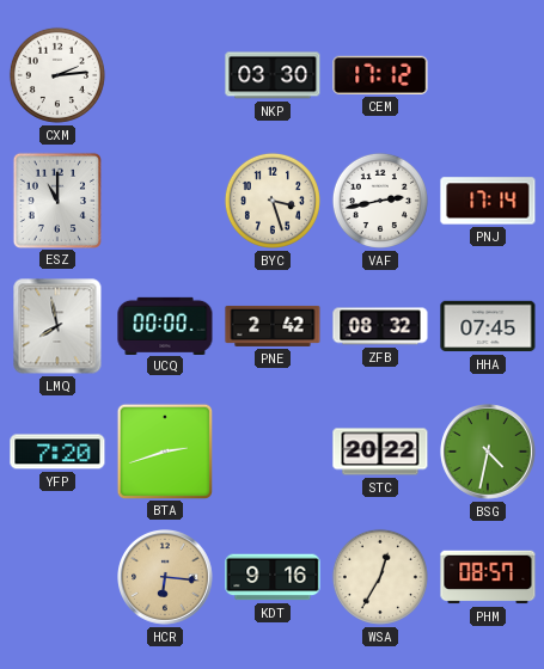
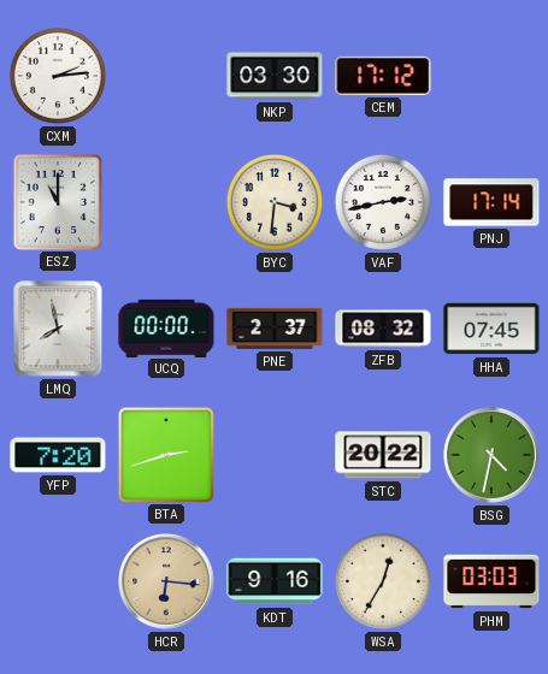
BYC: 3:27 -> 3:31
PNE: 2:42 -> 2:37
PHM: 08:57 -> 03:03
